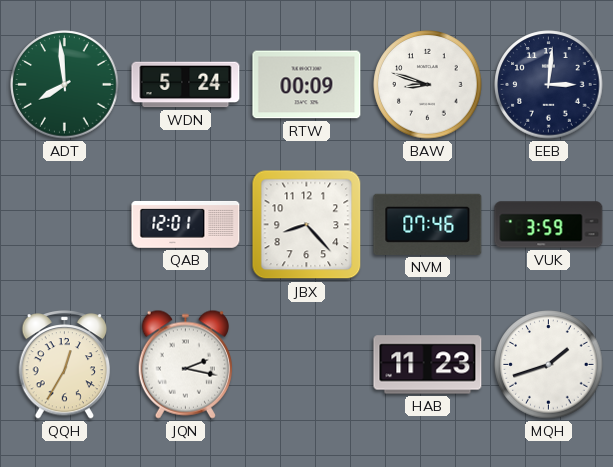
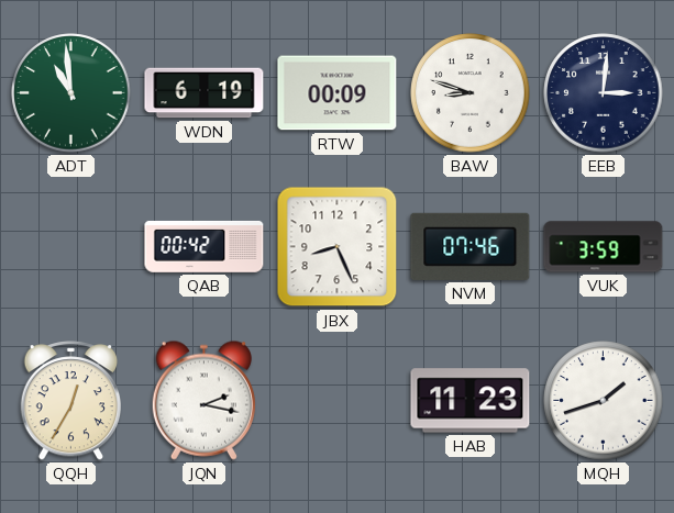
ADT: 7:59 -> 10:59
WDN: 5:24 -> 6:19
QAB: 12:01 -> 00:42
JBX: 8:23 -> 8:26
